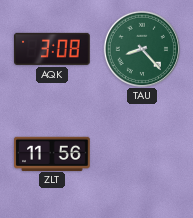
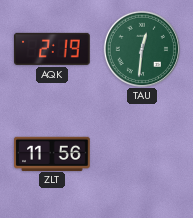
AQK: 3:08 -> 2:19
TAU: 8:23 -> 12:31
